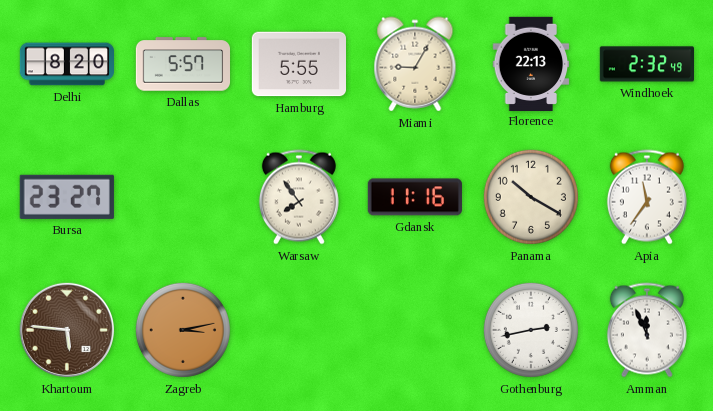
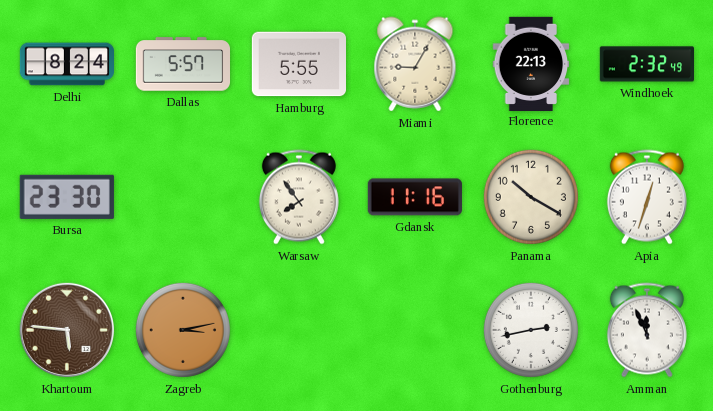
Delhi: 8:20 -> 8:24
Bursa: 23:27 -> 23:30
Apia: 11:36 -> 12:33
